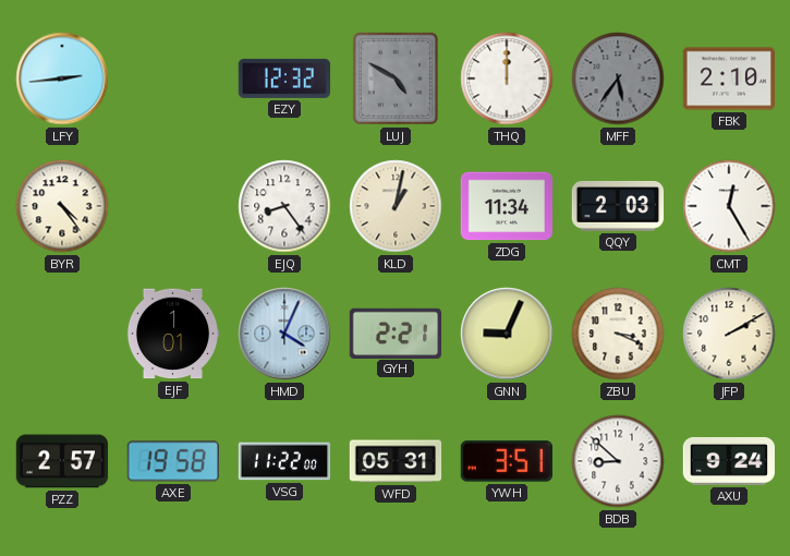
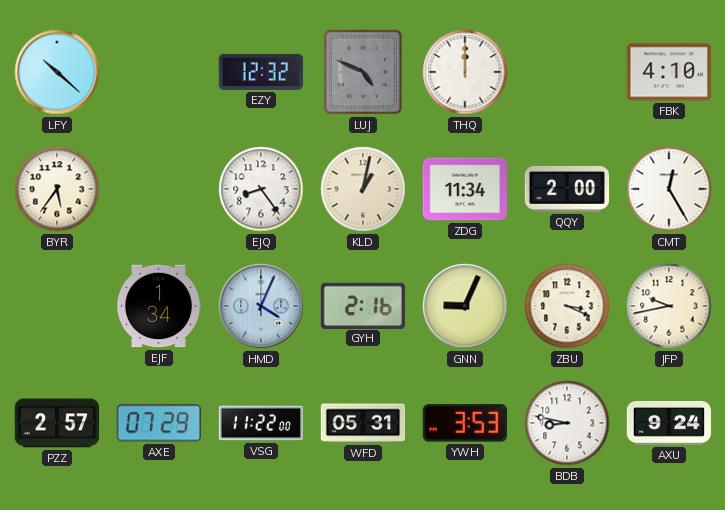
LFY: 2:44 -> 10:22
LUJ: 4:50 -> 4:49
MFF: 5:36 -> none
FBK: 2:10 -> 4:10
BYR: 4:24 -> 5:36
QQY: 2:03 -> 2:00
EJF: 1:01 -> 1:34
GYH: 2:21 -> 2:16
JFP: 2:10 -> 9:43
AXE: 19:58 -> 07:29
YWH: 3:51 -> 3:53
BDB: 8:52 -> 8:47
